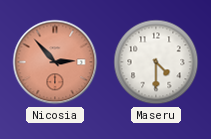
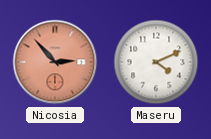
Maseru: 4:30 -> 4:11
